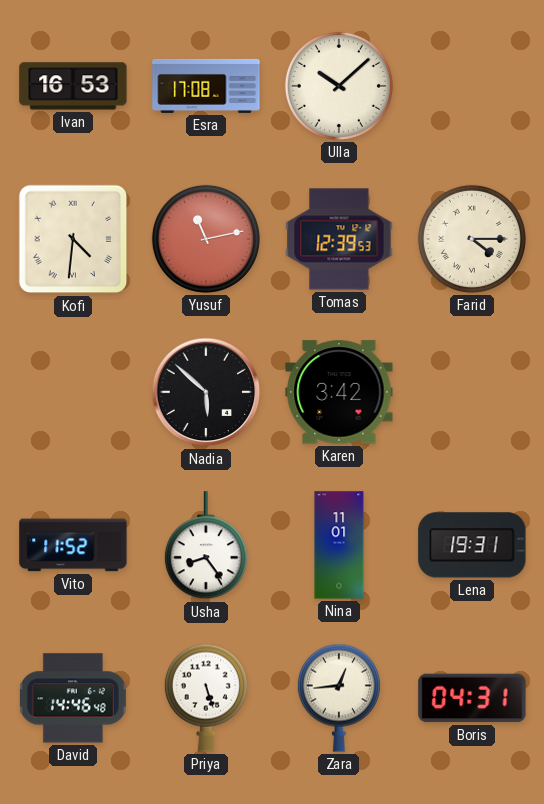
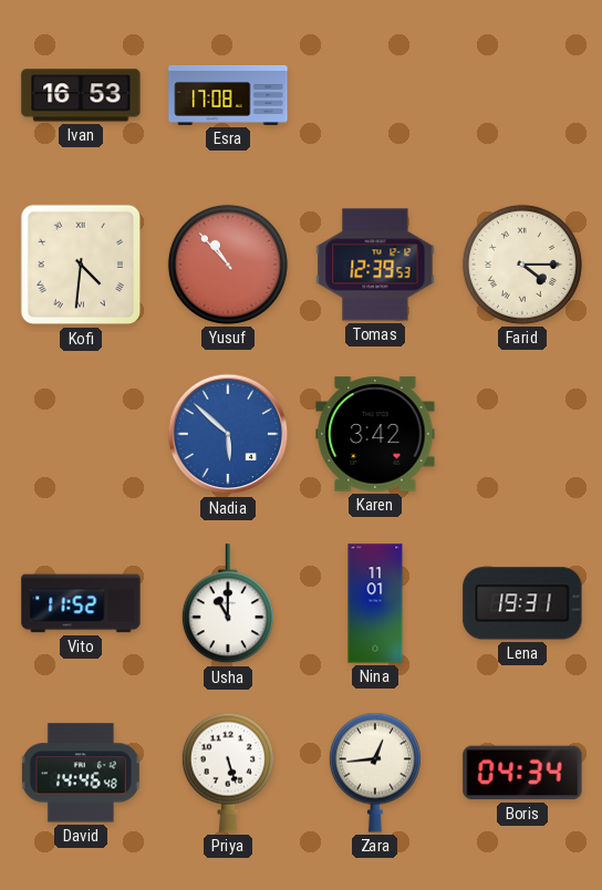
Ulla: 10:08 -> none
Yusuf: 11:13 -> 10:53
Nadia dial: black -> blue
Usha: 8:24 -> 11:00
Boris: 04:31 -> 04:34
